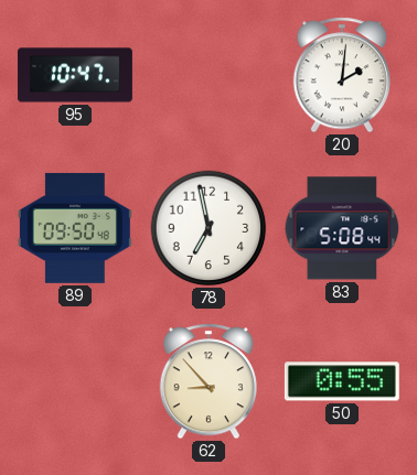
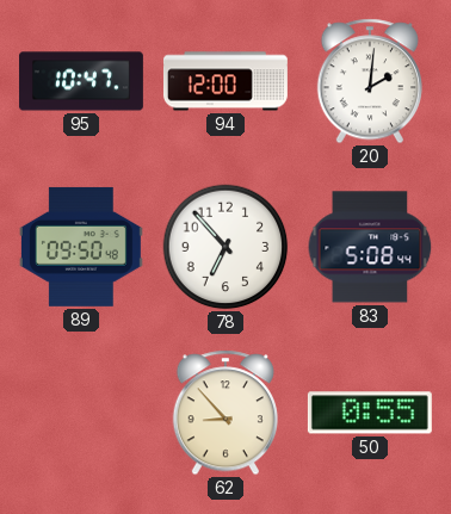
94: none -> 12:00
78: 6:58 -> 6:53
